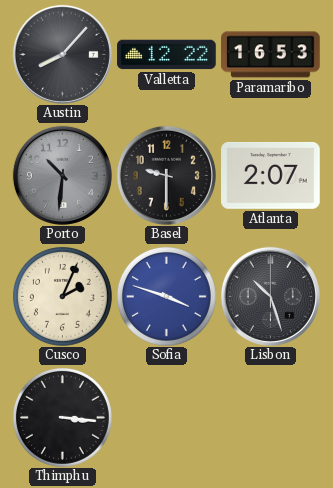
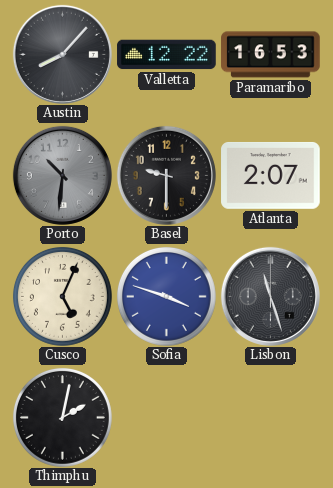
Cusco: 2:04 -> 5:04
Lisbon: 10:27 -> 11:27
Thimphu: 3:16 -> 2:02
